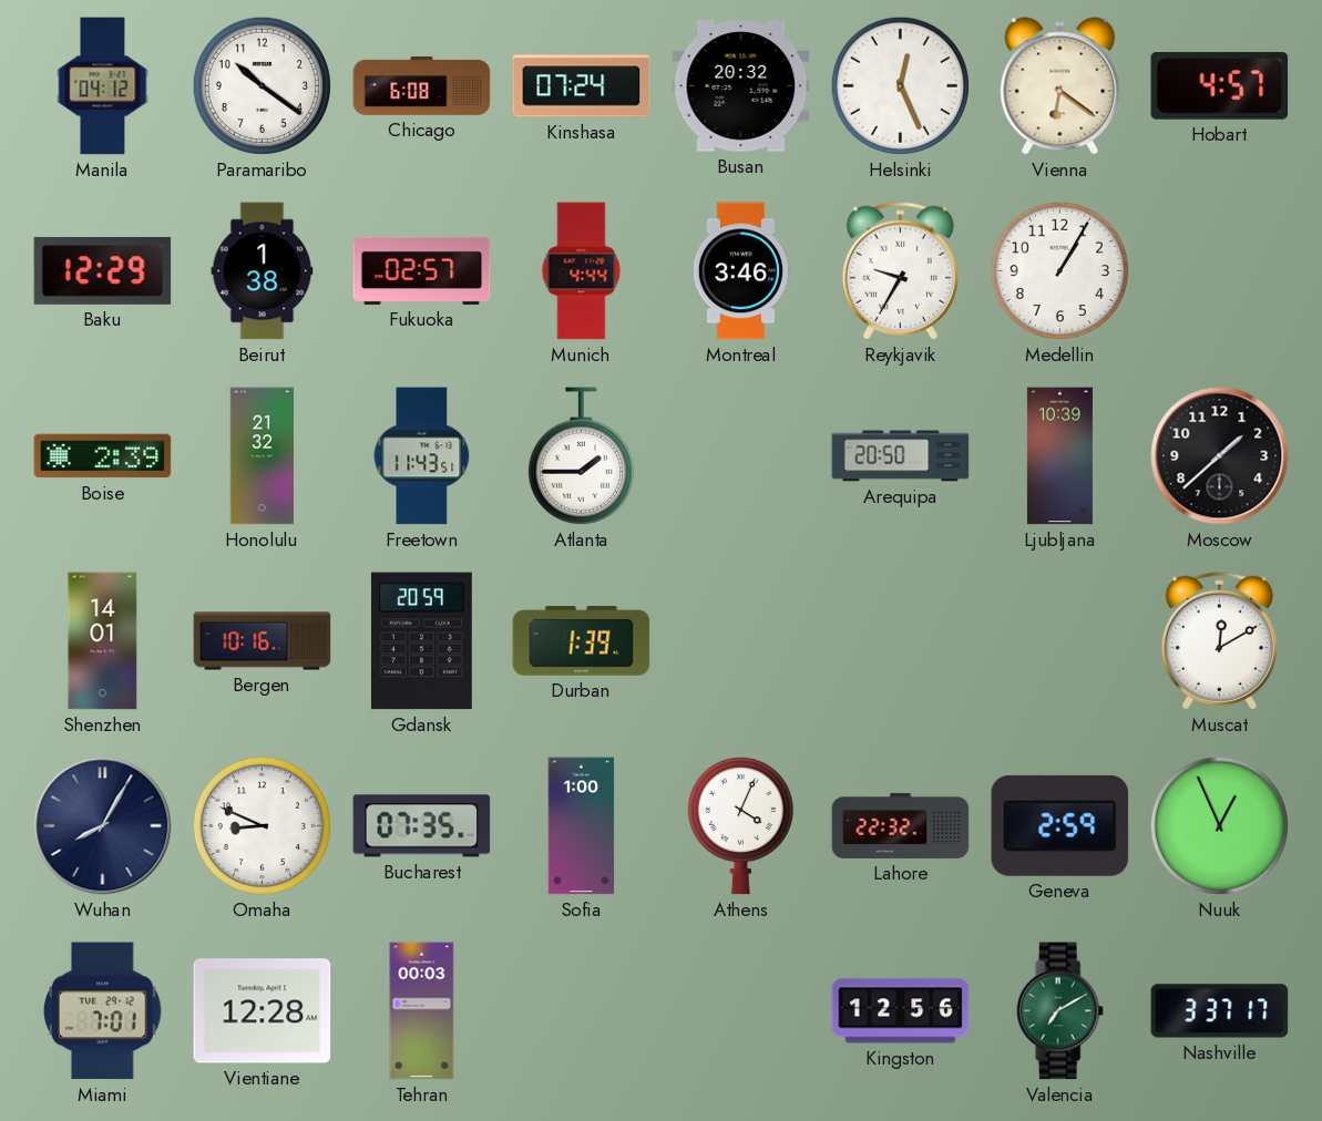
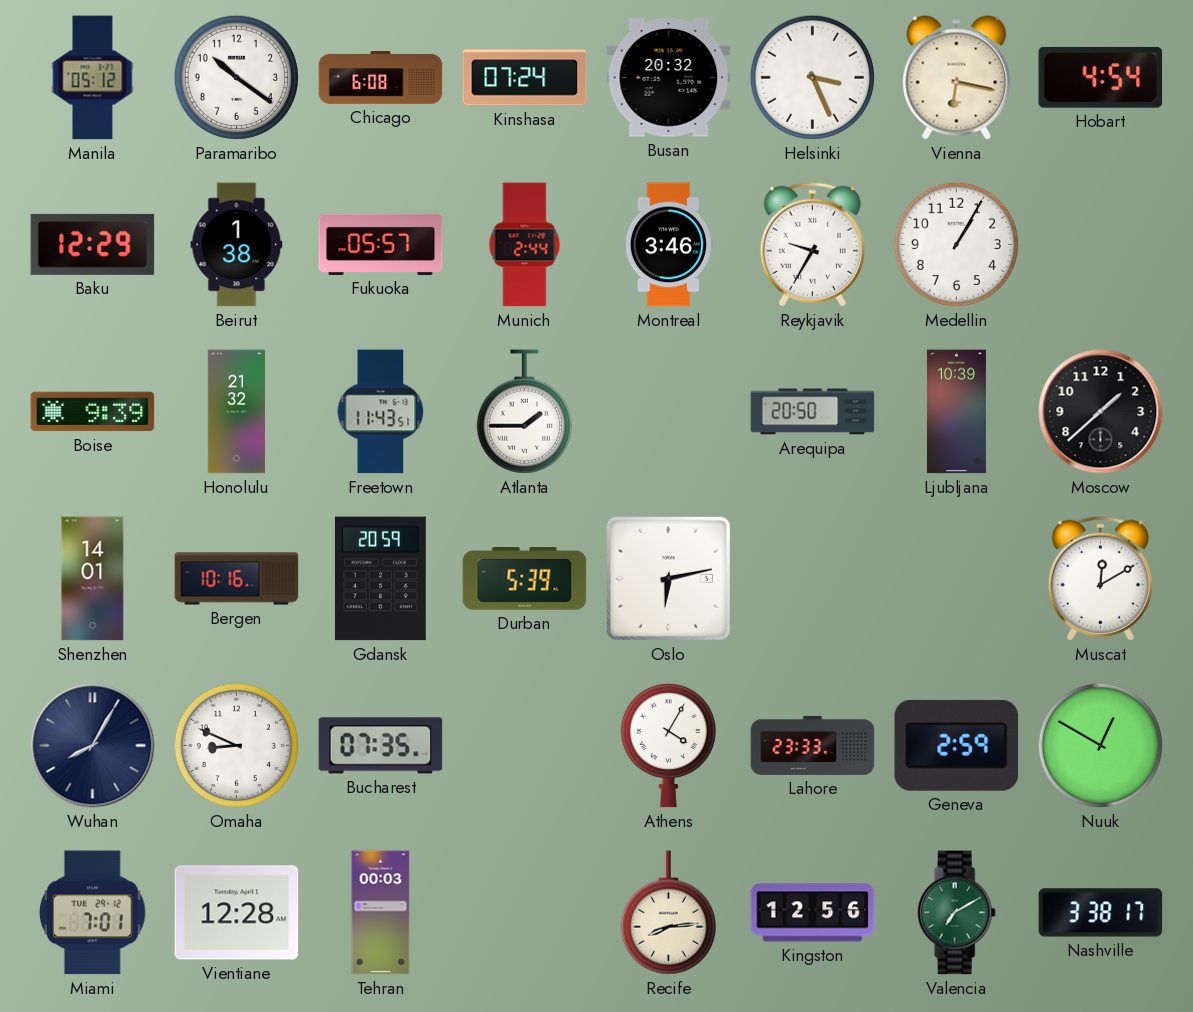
Manila: 04:12 -> 05:12
Helsinki: 12:26 -> 3:26
Vienna: 6:21 -> 6:17
Hobart: 4:57 -> 4:54
Fukuoka: 02:57 -> 05:57
Munich: 4:44 -> 2:44
Boise: 2:39 -> 9:39
Durban: 1:39 -> 5:39
Oslo: none -> 6:13
Sofia: 1:00 -> none
Athens: 4:04 -> 4:05
Lahore: 22:32 -> 23:33
Nuuk: 12:56 -> 12:50
Recife: none -> 8:14
Nashville: 3:37 -> 3:38
